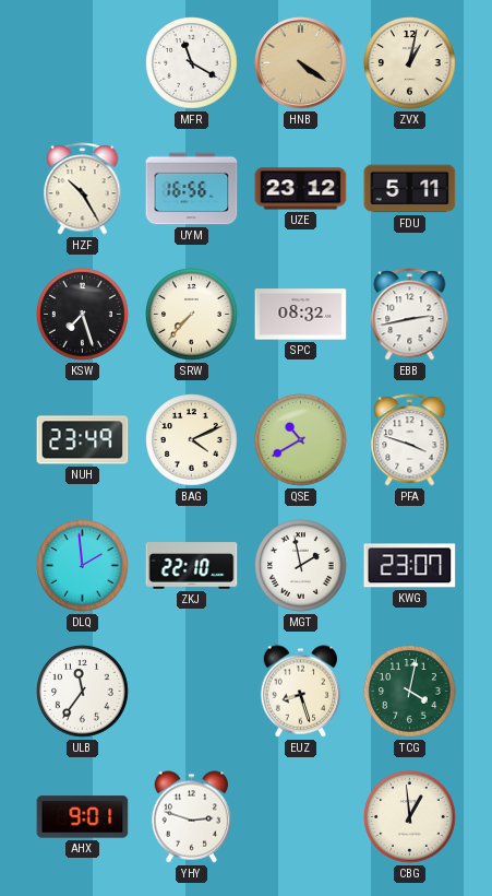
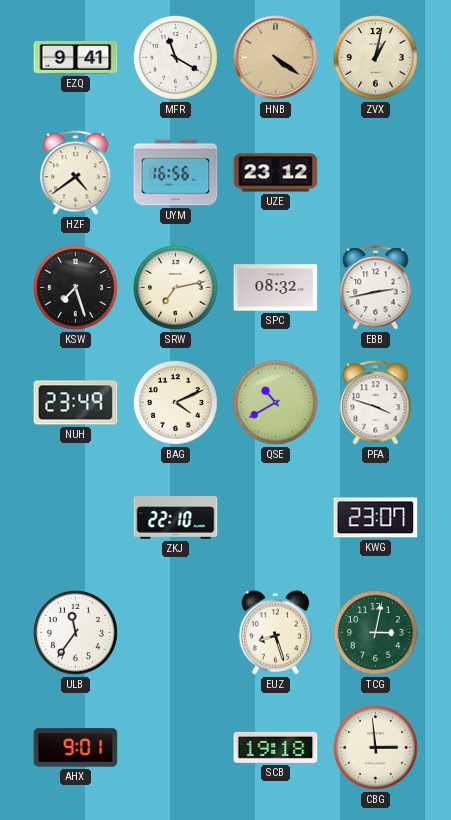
EZQ: none -> 9:41
HZF: 10:25 -> 4:39
FDU: 5:11 -> none
SRW: 7:37 -> 7:13
DLQ: 1:59 -> none
MGT: 1:58 -> none
TCG: 4:02 -> 3:02
YHY: 2:48 -> none
SCB: none -> 19:18
CBG: 12:59 -> 2:59
